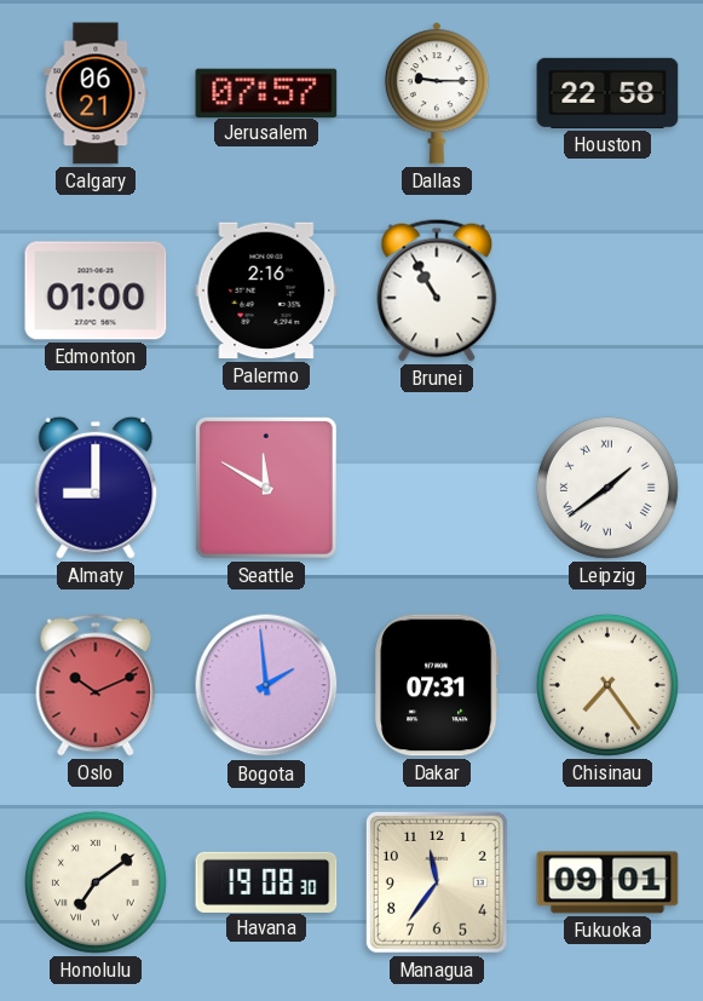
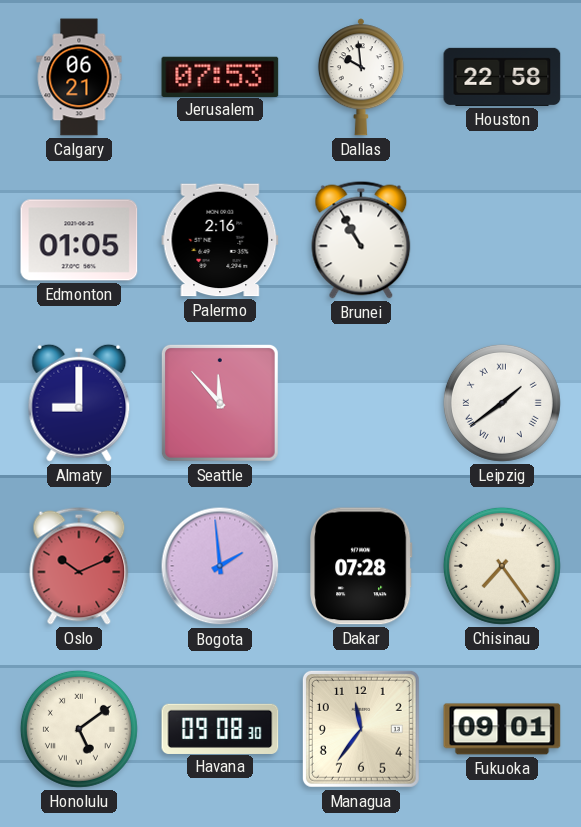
Jerusalem: 07:57 -> 07:53
Dallas: 9:15 -> 9:59
Edmonton: 01:00 -> 01:05
Seattle: 11:50 -> 11:53
Dakar: 07:31 -> 07:28
Honolulu: 7:09 -> 5:09
Havana: 19:08 -> 09:08
